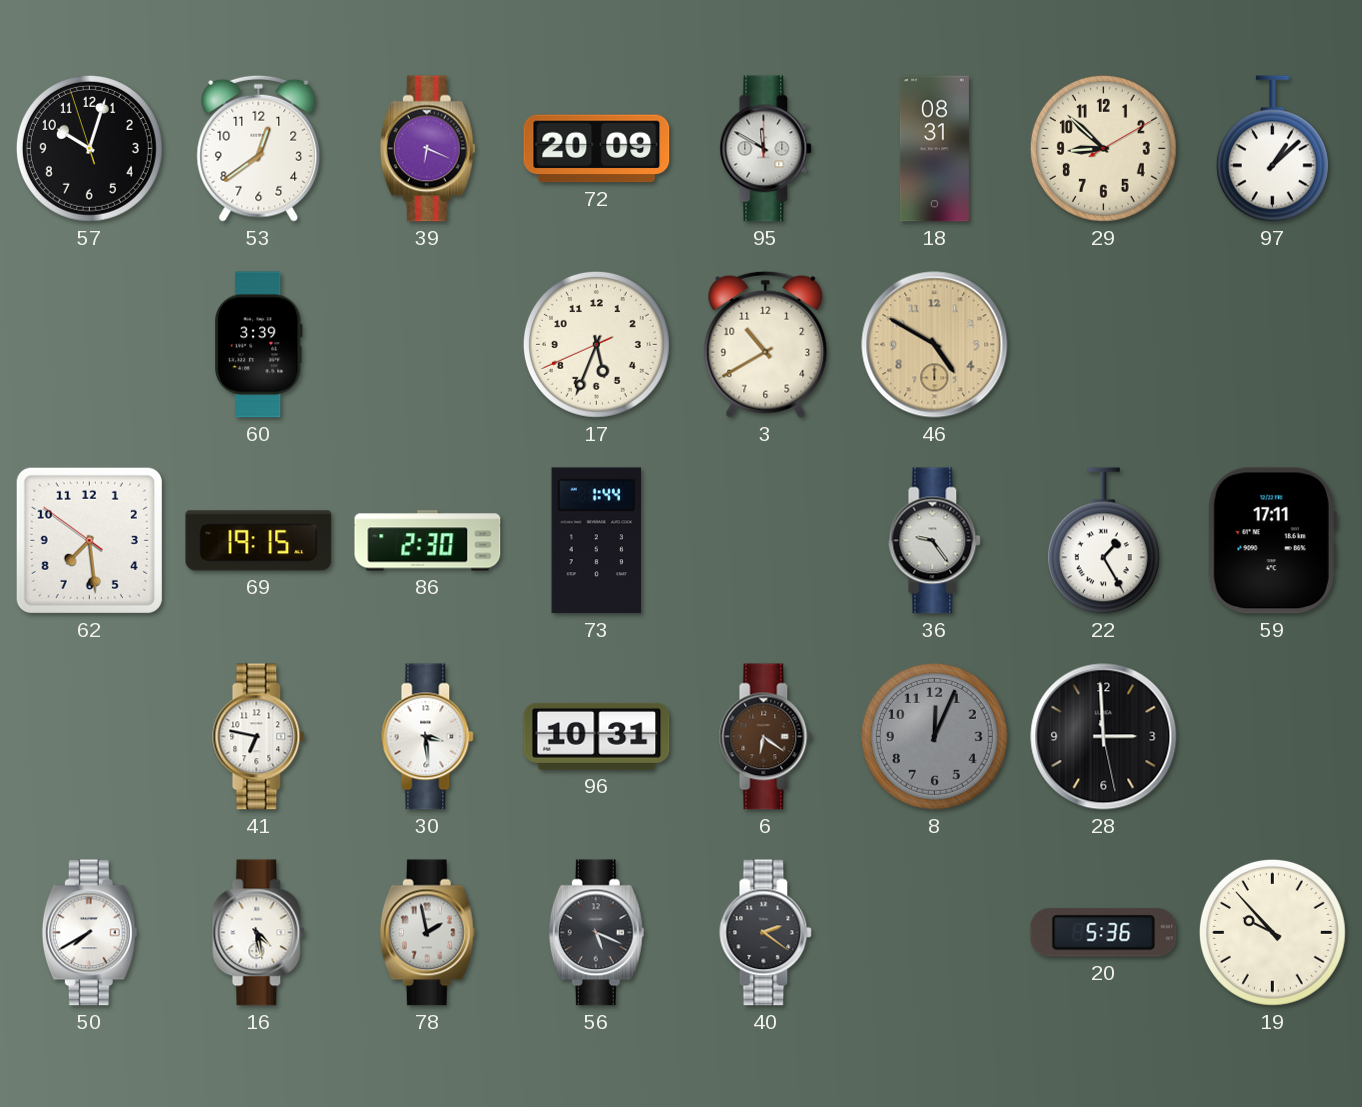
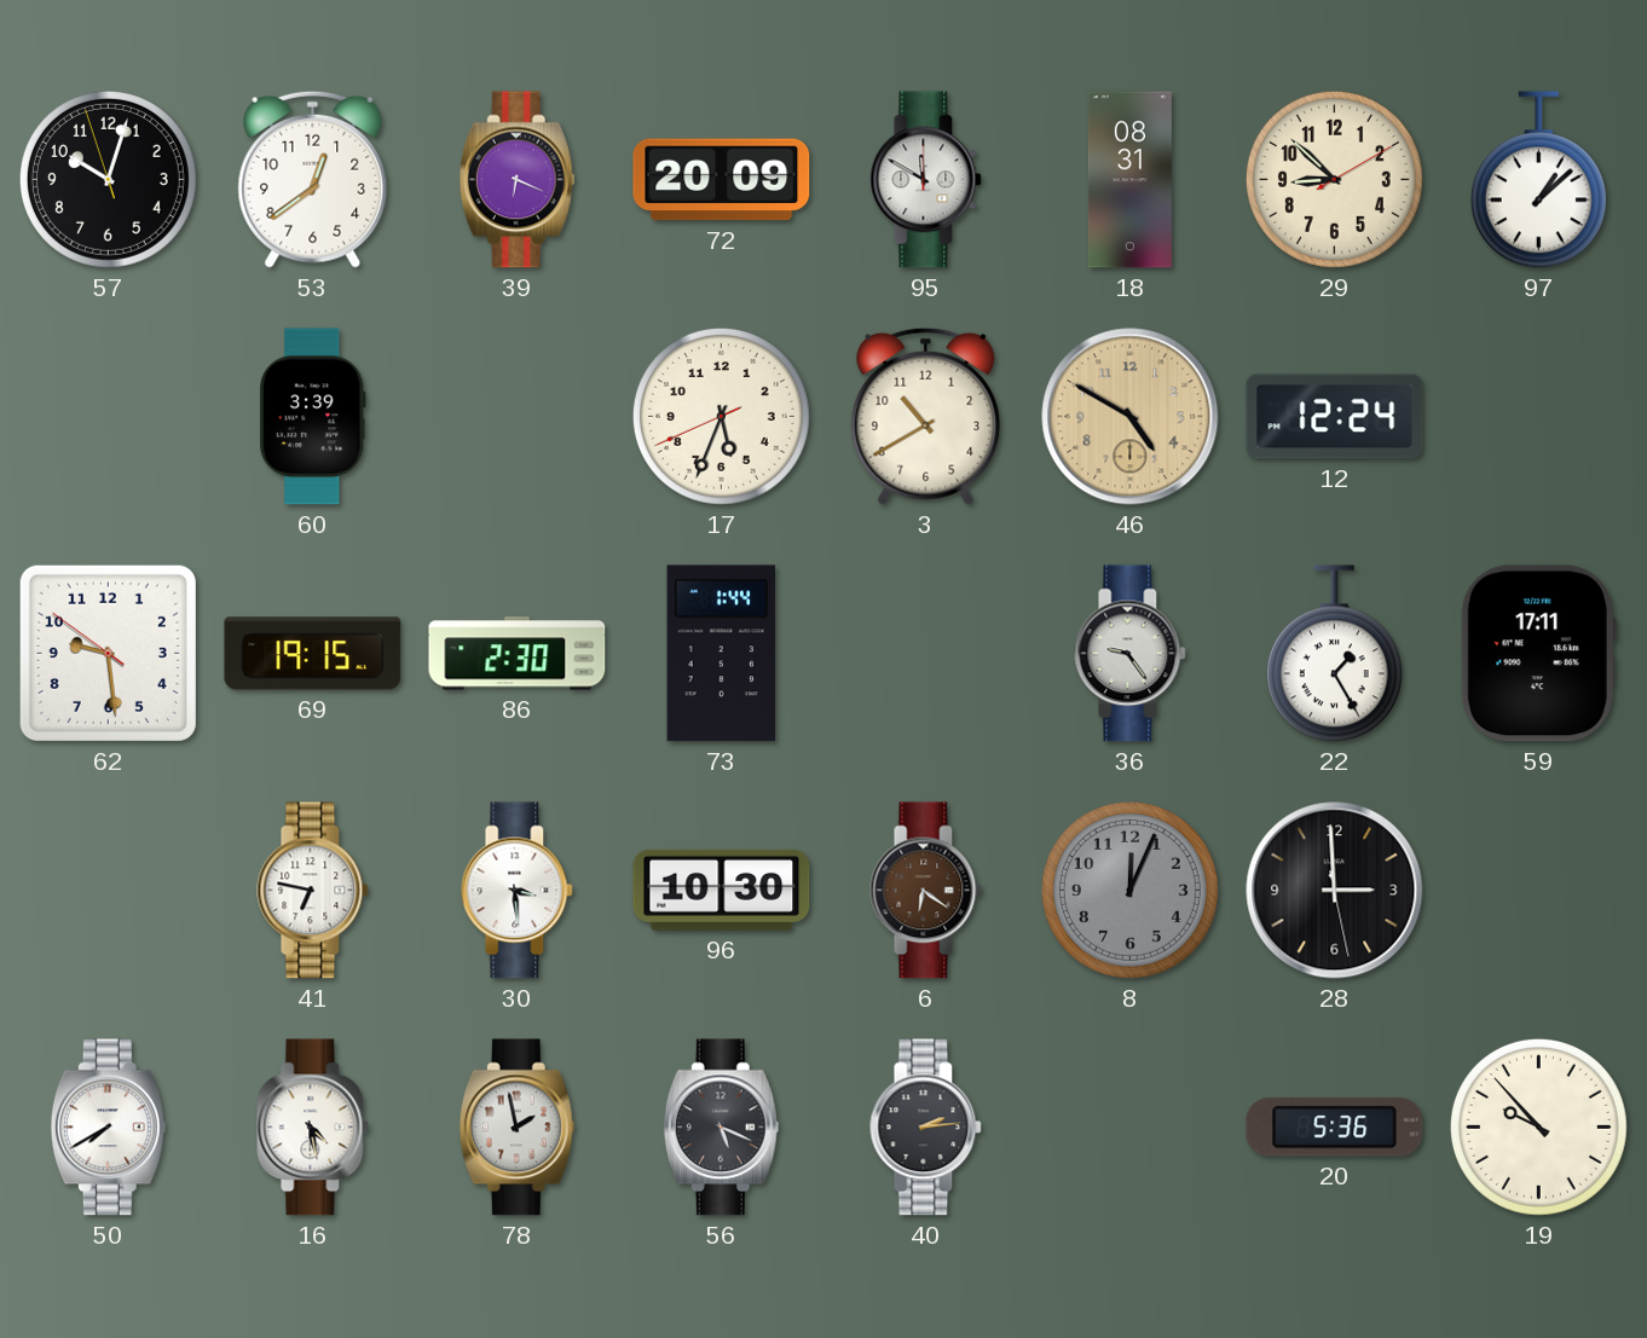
12: none -> 12:24
62: 7:28 -> 9:28
96: 10:31 -> 10:30
40: 2:21 -> 2:14
